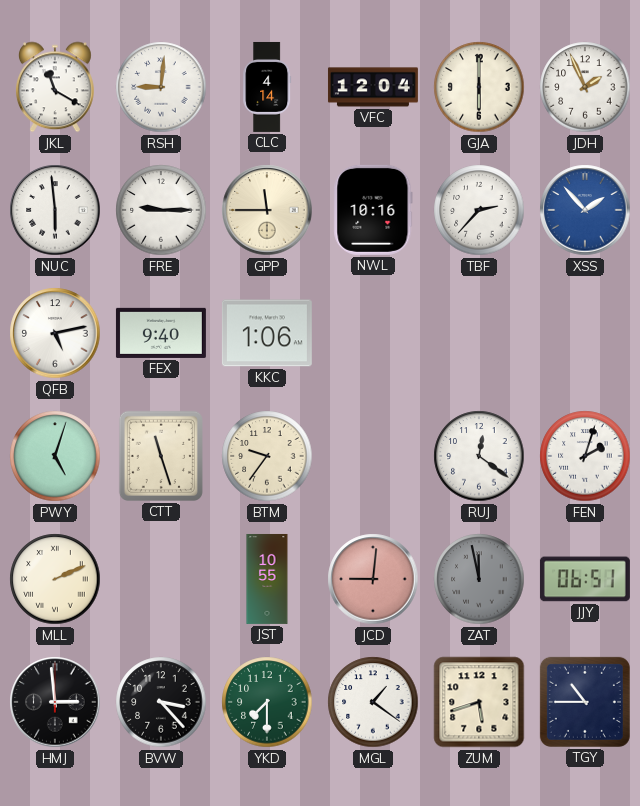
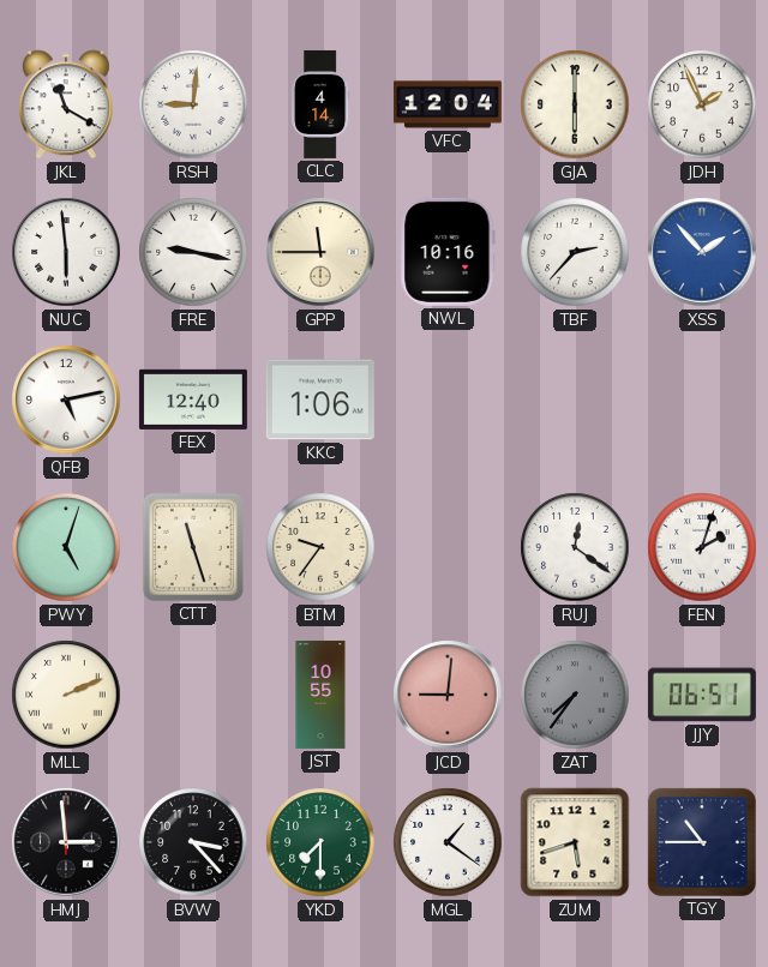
FRE: 9:15 -> 9:17
FEX: 9:40 -> 12:40
ZAT: 11:58 -> 7:36
